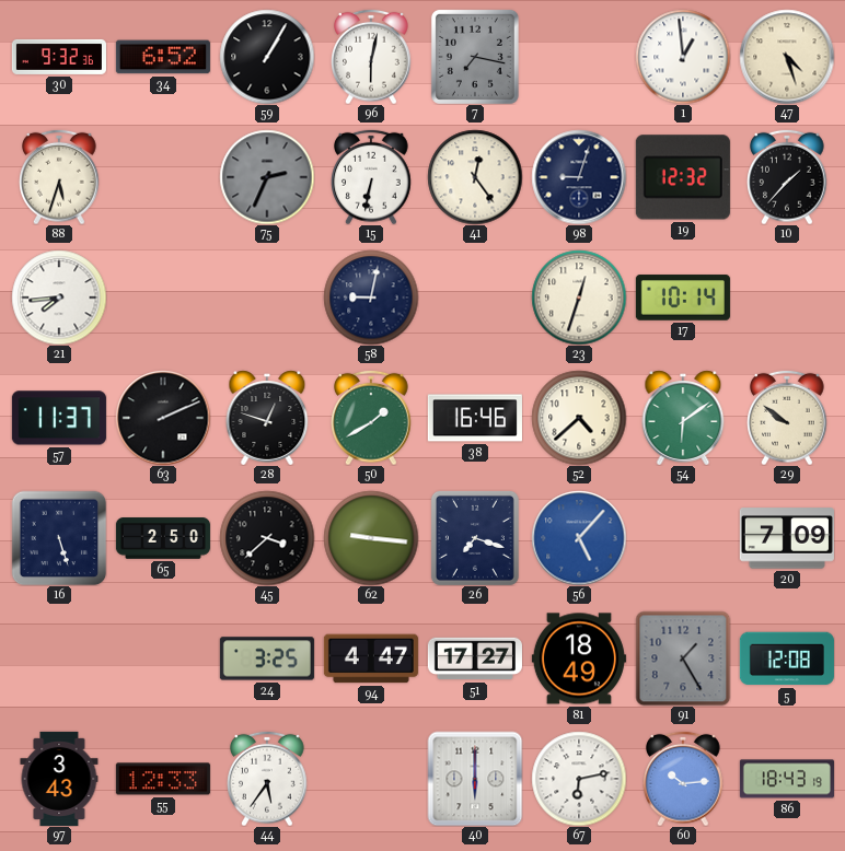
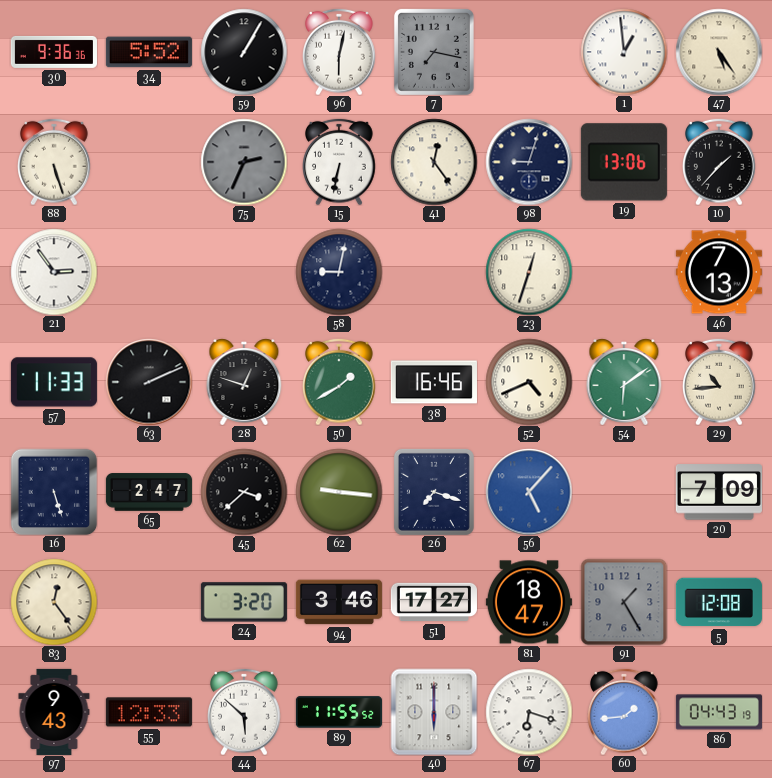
30: 9:32 -> 9:36
34: 6:52 -> 5:52
47: 4:27 -> 5:24
88: 5:33 -> 5:27
19: 12:32 -> 13:06
21: 7:44 -> 2:54
17: 10:14 -> none
46: none -> 7:13
57: 11:37 -> 11:33
52: 4:38 -> 4:41
29: 9:51 -> 10:44
65: 2:50 -> 2:47
83: none -> 12:24
24: 3:25 -> 3:20
94: 4:47 -> 3:46
81: 18:49 -> 18:47
97: 3:43 -> 9:43
44: 5:36 -> 5:52
89: none -> 11:55
67: 6:13 -> 6:18
60: 10:14 -> 1:44
86: 18:43 -> 04:43
